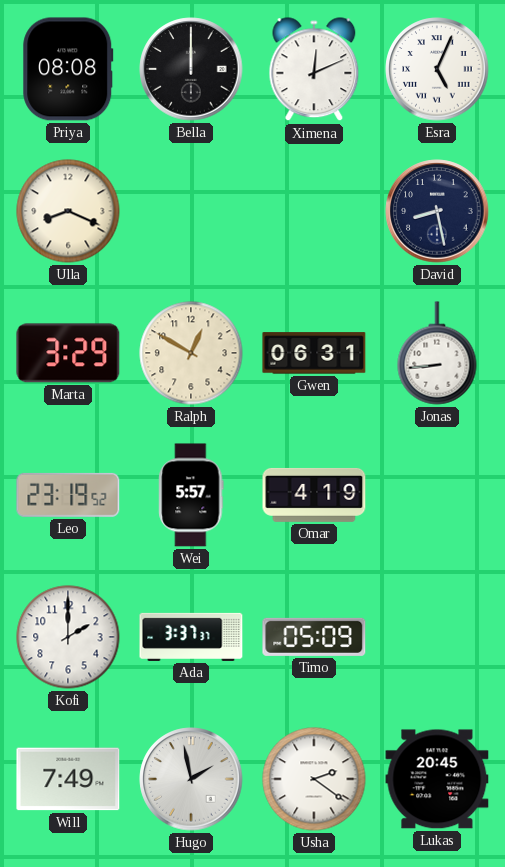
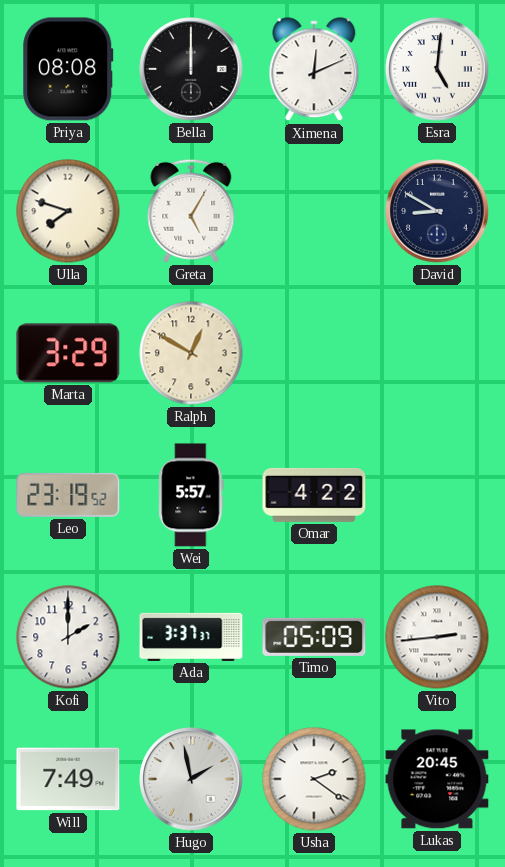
Esra: 5:04 -> 5:01
Ulla: 8:19 -> 7:48
Greta: none -> 5:05
David: 8:28 -> 8:50
Gwen: 06:31 -> none
Jonas: 8:44 -> none
Omar: 4:19 -> 4:22
Vito: none -> 2:44
